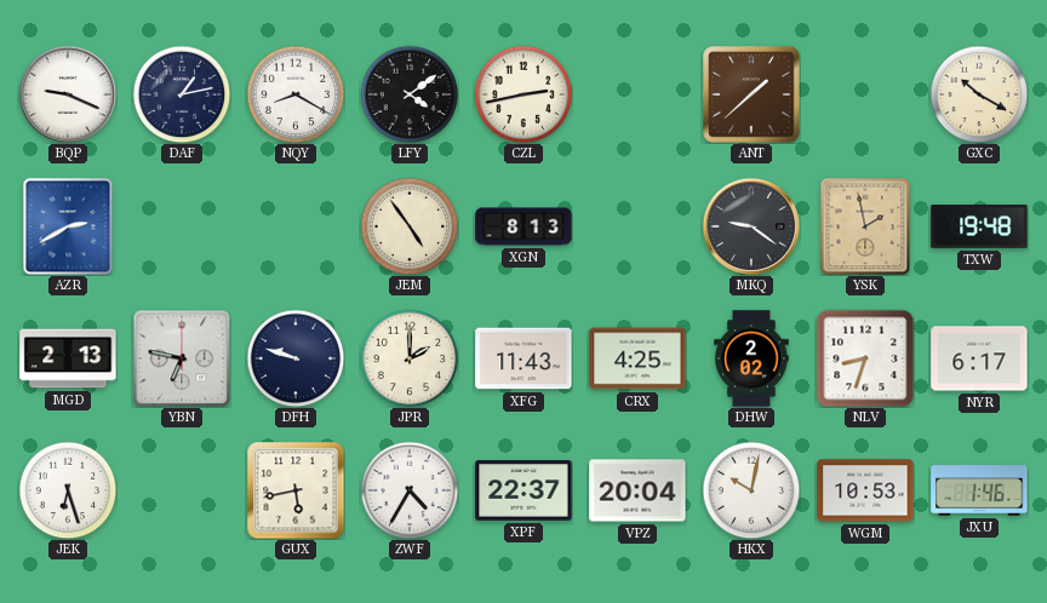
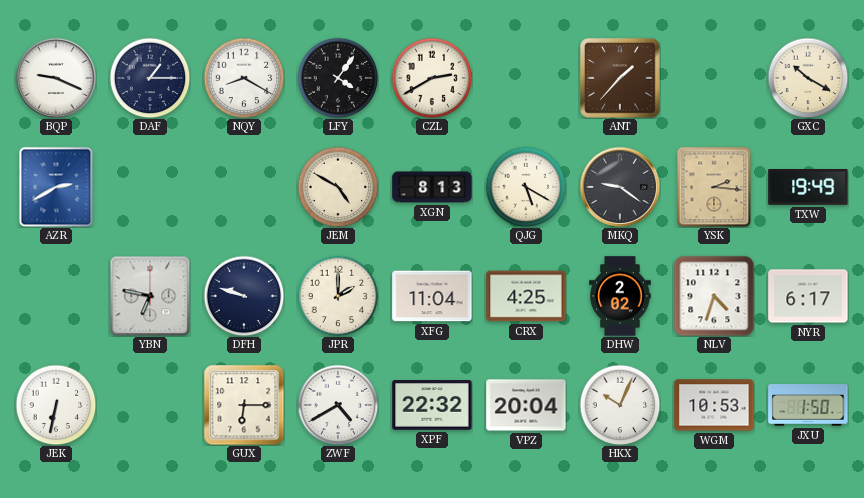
DAF: 1:13 -> 1:15
LFY: 4:09 -> 4:06
CZL: 2:43 -> 2:40
ANT: 1:38 -> 1:37
JEM: 4:54 -> 4:50
QJG: none -> 5:20
YSK: 1:58 -> 2:16
TXW: 19:48 -> 19:49
MGD: 2:13 -> none
XFG: 11:43 -> 11:04
NLV: 8:33 -> 4:33
JEK: 6:27 -> 6:32
GUX: 5:43 -> 6:15
ZWF: 4:35 -> 4:40
XPF: 22:37 -> 22:32
HKX: 10:02 -> 10:04
JXU: 1:46 -> 1:50
